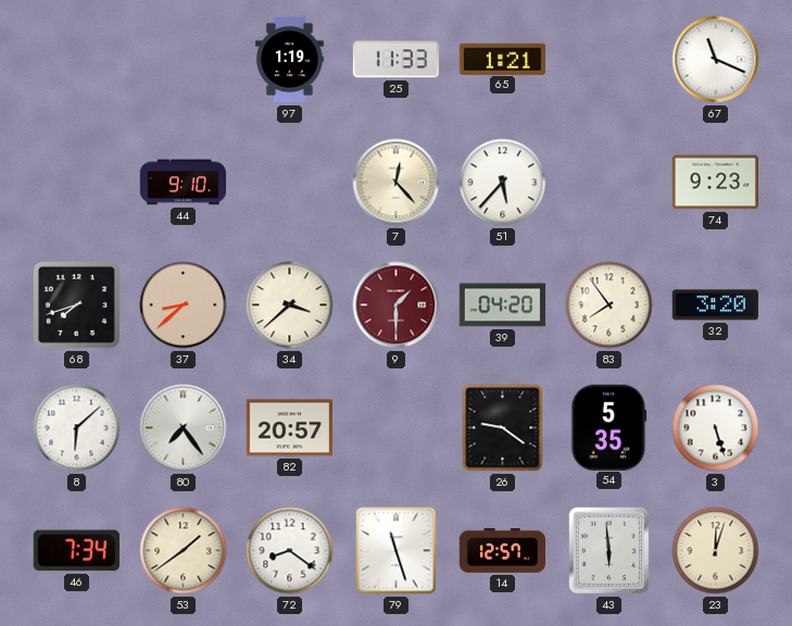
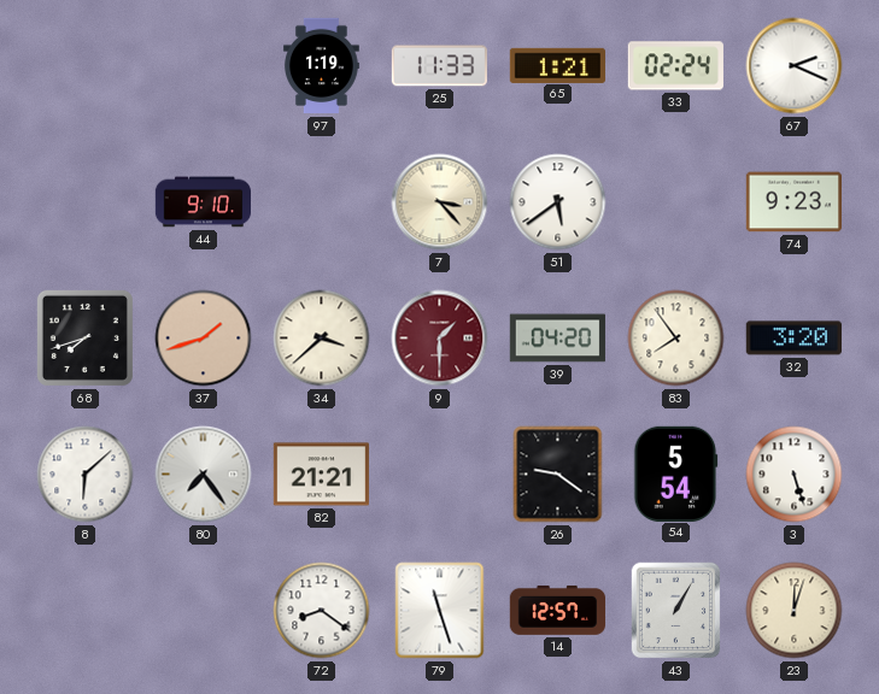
33: none -> 02:24
67: 11:19 -> 2:19
7: 12:23 -> 3:23
51: 5:37 -> 5:39
37: 8:38 -> 1:42
82: 20:57 -> 21:21
54: 5:35 -> 5:54
46: 7:34 -> none
53: 1:39 -> none
43: 5:59 -> 1:05
